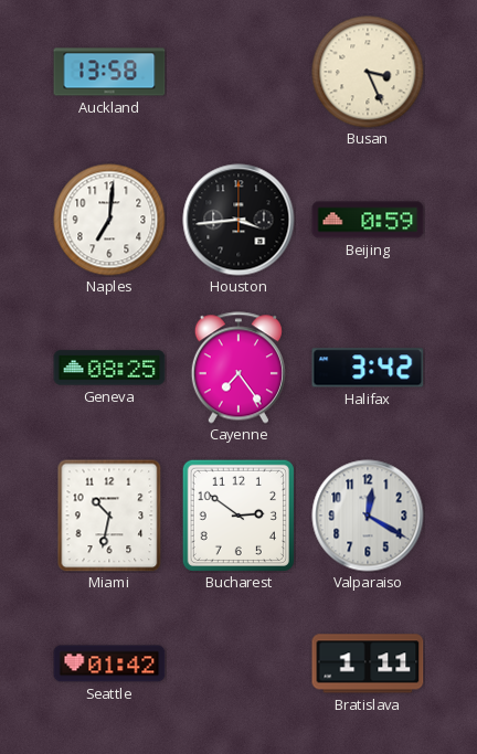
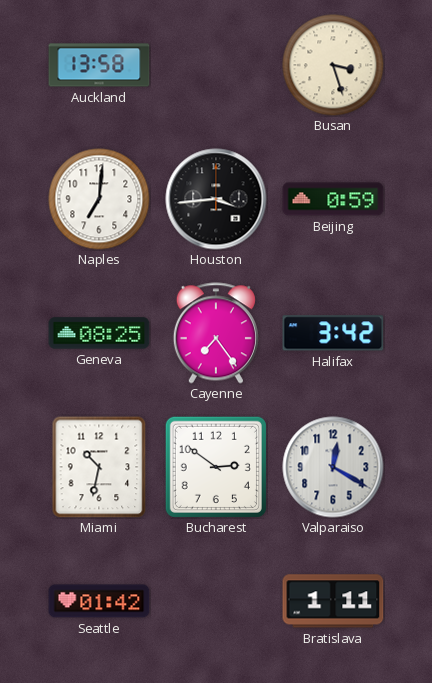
Busan: 3:26 -> 3:27
